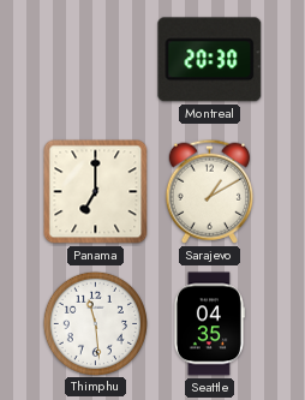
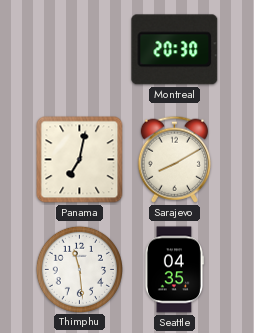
Panama: 7:00 -> 7:02
Sarajevo: 1:10 -> 8:10
